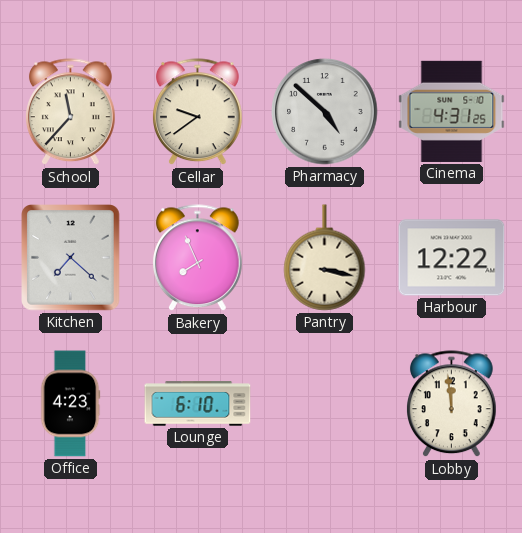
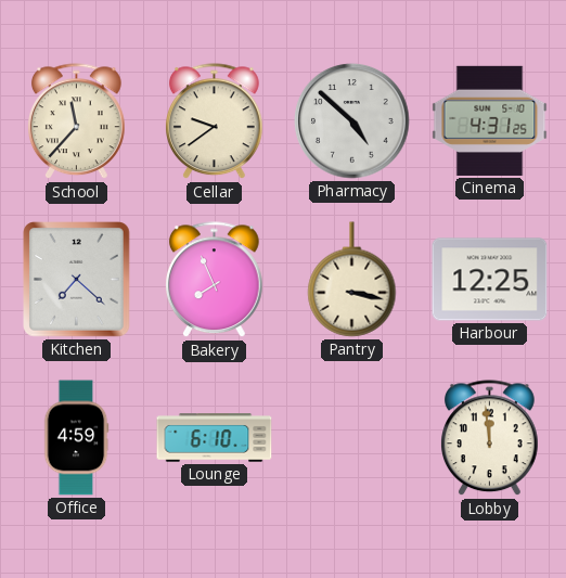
Harbour: 12:22 -> 12:25
Office: 4:23 -> 4:59
